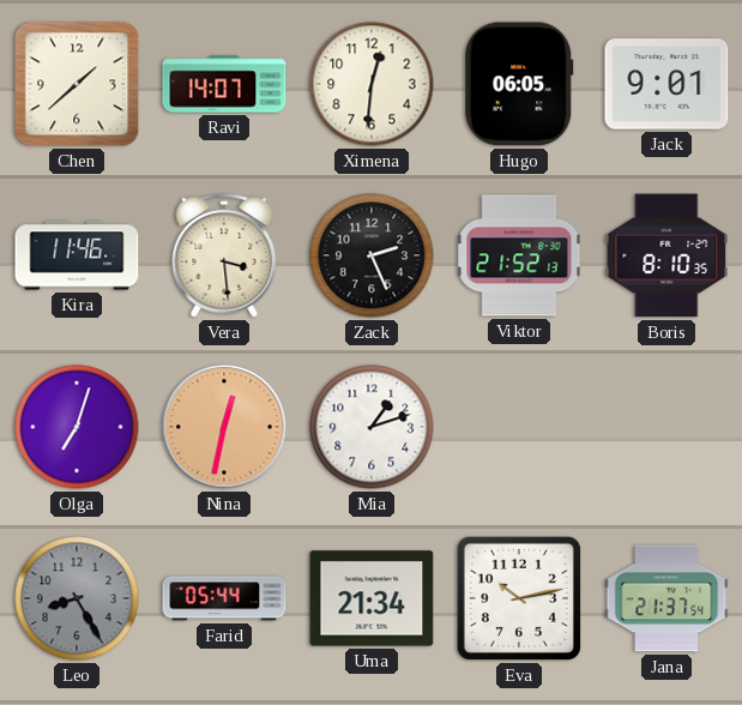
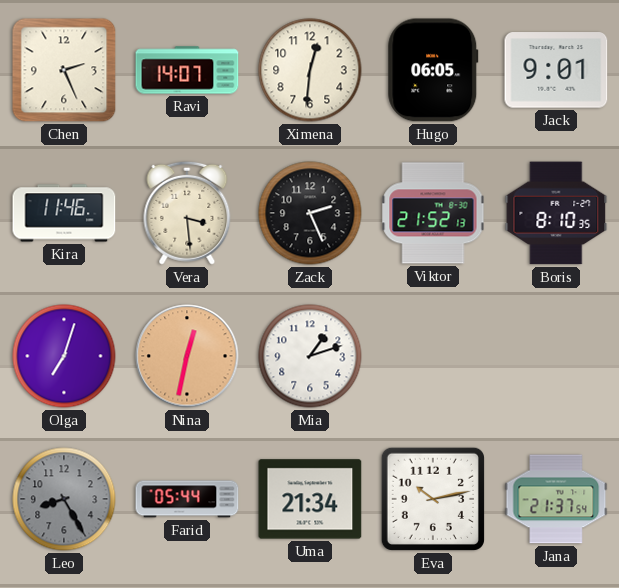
Chen: 1:38 -> 2:26
